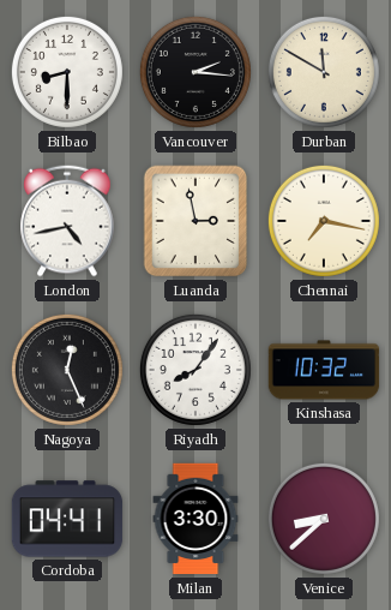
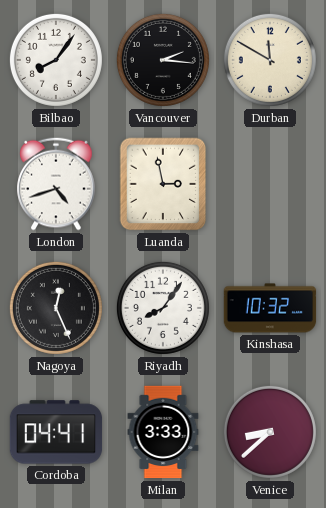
Bilbao: 8:30 -> 8:06
London: 4:43 -> 4:42
Chennai: 7:17 -> none
Milan: 3:30 -> 3:33
